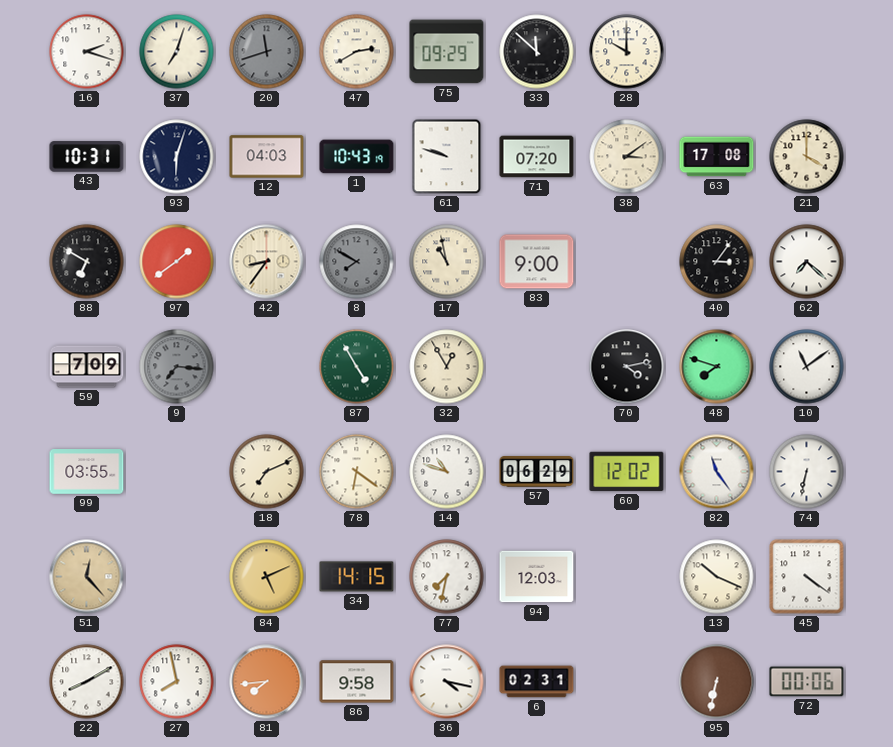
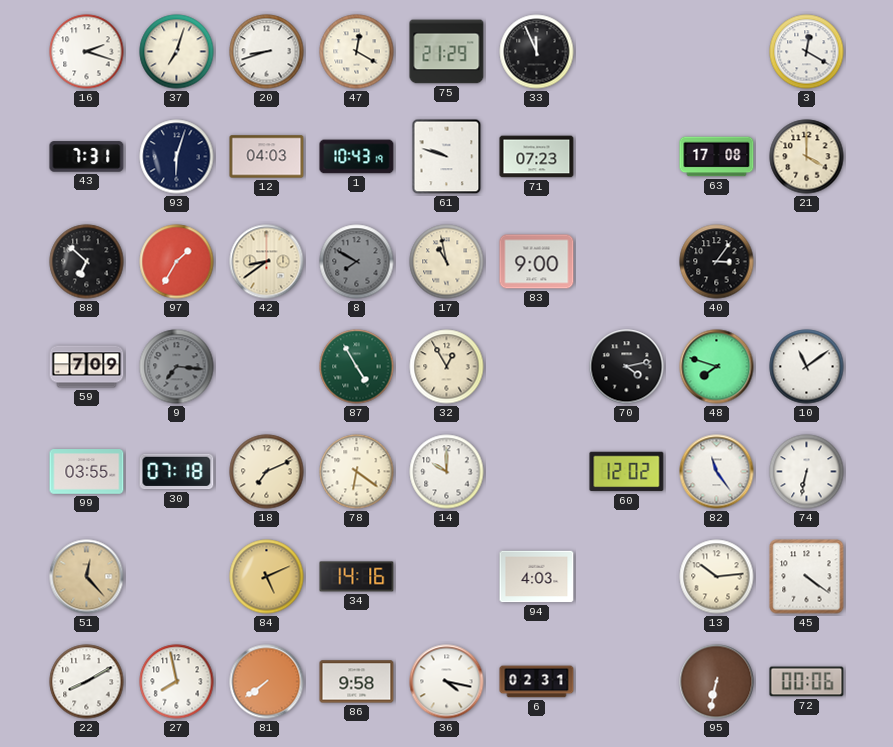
20: 11:42 -> 8:42
20 dial: grey -> white
47: 2:40 -> 12:20
75: 09:29 -> 21:29
33: 11:52 -> 11:56
28: 10:00 -> none
3: none -> 12:20
43: 10:31 -> 7:31
71: 07:20 -> 07:23
38: 3:09 -> none
88: 6:50 -> 6:52
97: 1:39 -> 1:35
42: 8:36 -> 8:39
62: 7:22 -> none
30: none -> 07:18
14: 10:48 -> 10:00
57: 06:29 -> none
34: 14:15 -> 14:16
77: 7:32 -> none
94: 12:03 -> 4:03
13: 10:19 -> 10:14
81: 7:44 -> 7:39
